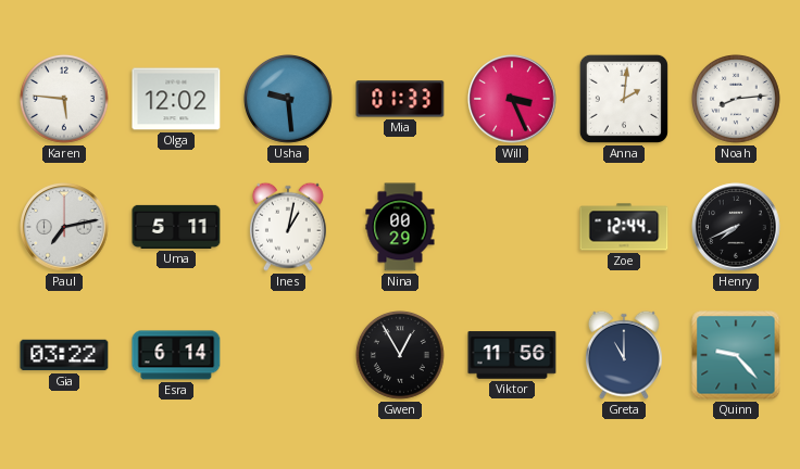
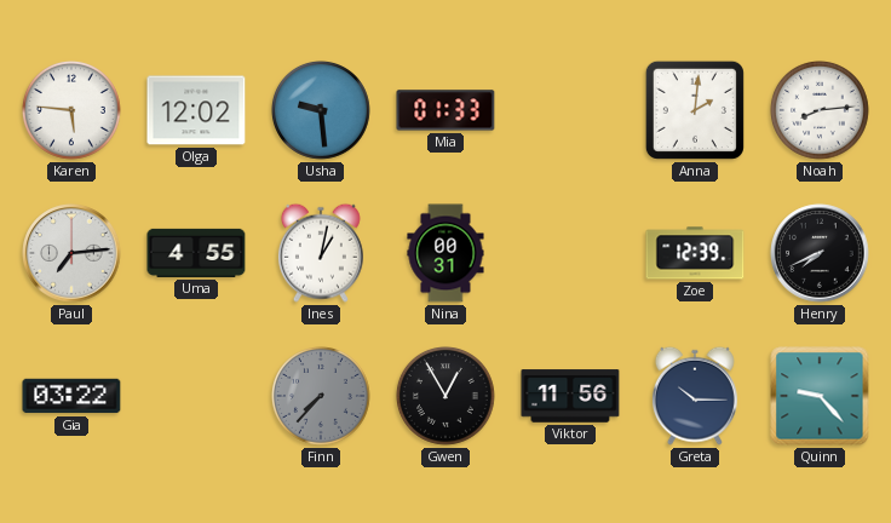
Will: 3:26 -> none
Paul: 7:13 -> 7:14
Uma: 5:11 -> 4:55
Nina: 00:29 -> 00:31
Zoe: 12:44 -> 12:39
Esra: 6:14 -> none
Finn: none -> 7:37
Greta: 11:00 -> 10:15
